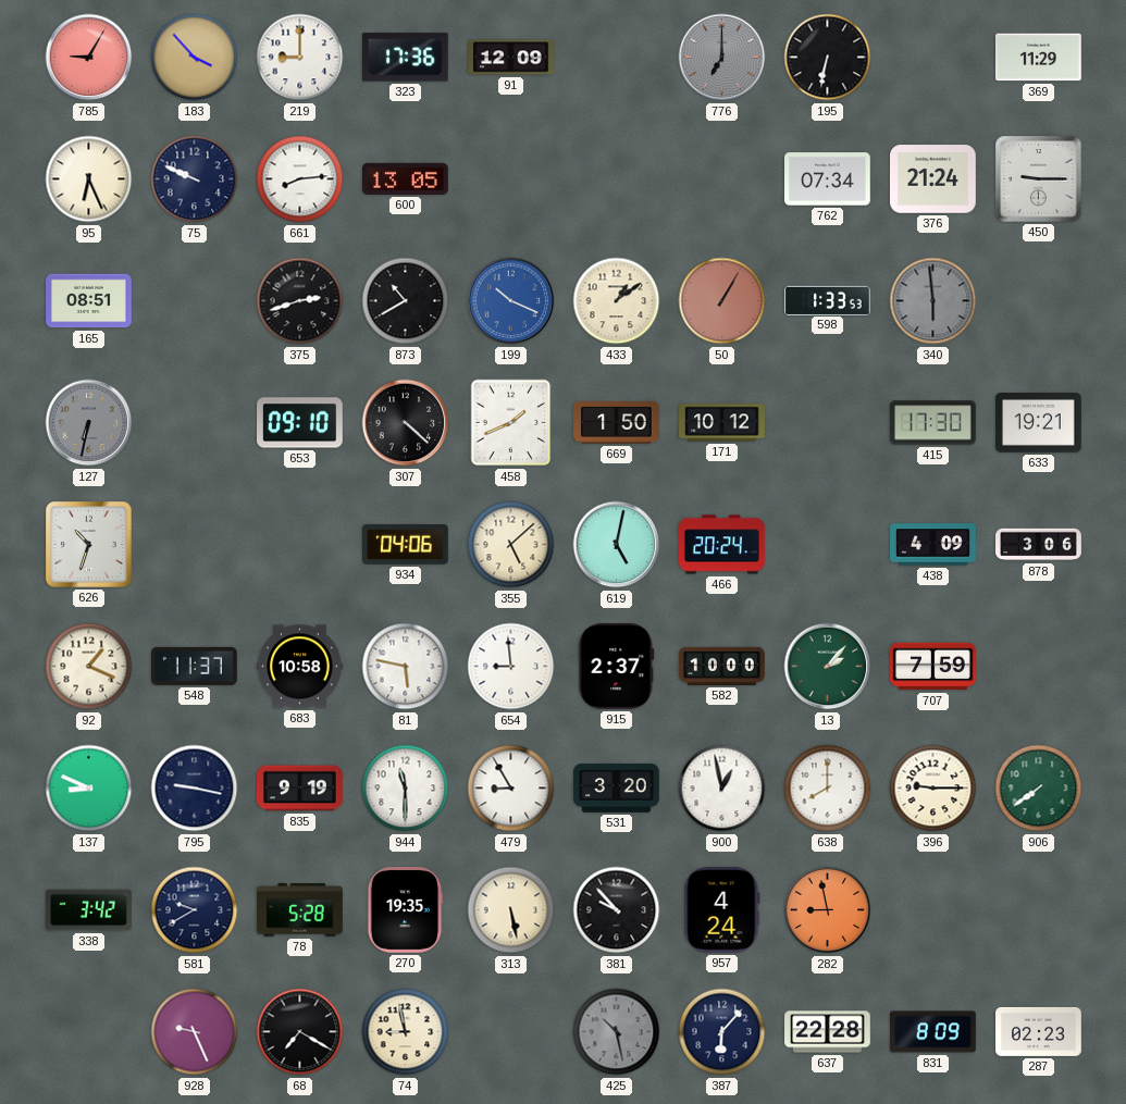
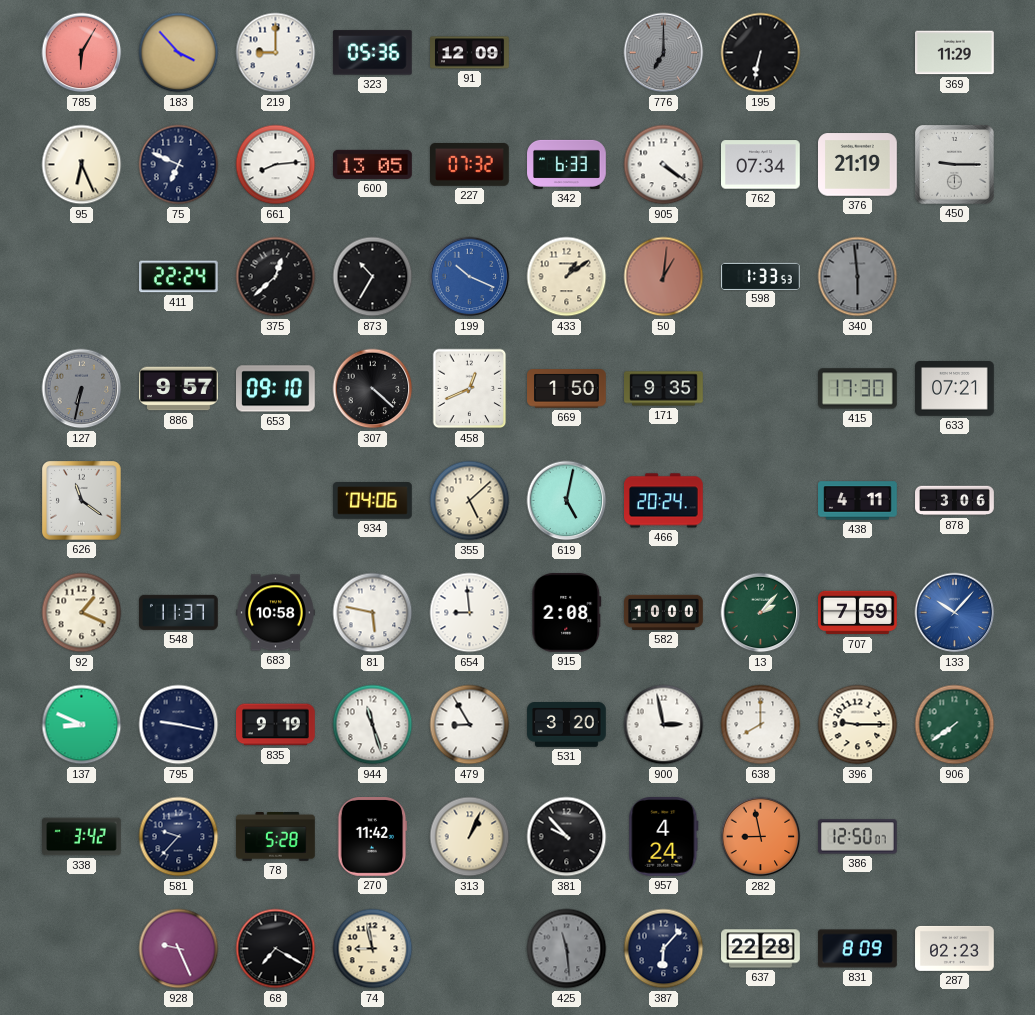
785: 9:05 -> 6:05
323: 17:36 -> 05:36
75: 9:49 -> 6:49
227: none -> 07:32
342: none -> 6:33
905: none -> 4:21
376: 21:24 -> 21:19
165: 08:51 -> none
411: none -> 22:24
375: 2:42 -> 12:38
873: 10:40 -> 10:35
50: 1:05 -> 1:01
886: none -> 9:57
458: 1:41 -> 12:41
171: 10:12 -> 9:35
633: 19:21 -> 07:21
626: 10:33 -> 11:21
438: 4:09 -> 4:11
915: 2:37 -> 2:08
133: none -> 10:07
944: 11:30 -> 11:27
900: 12:58 -> 2:58
581: 9:40 -> 9:37
270: 19:35 -> 11:42
313: 5:28 -> 1:04
386: none -> 12:50
425: 10:28 -> 11:29
